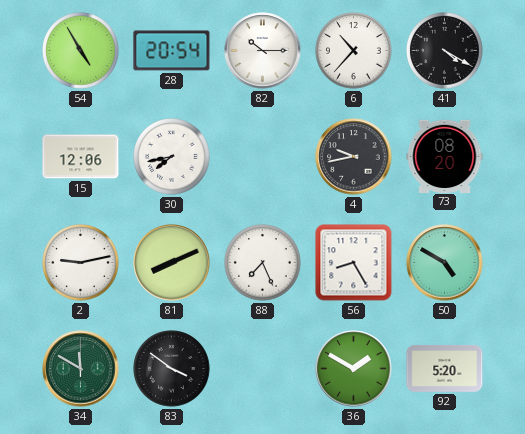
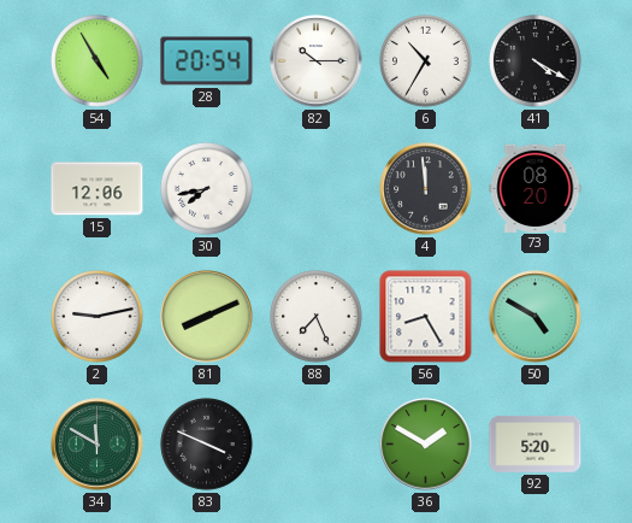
6: 10:37 -> 10:35
4: 9:43 -> 11:59
83: 3:51 -> 3:49
